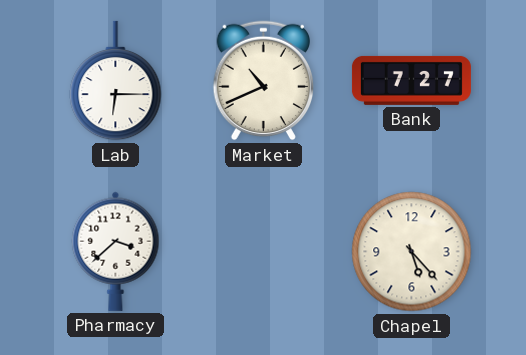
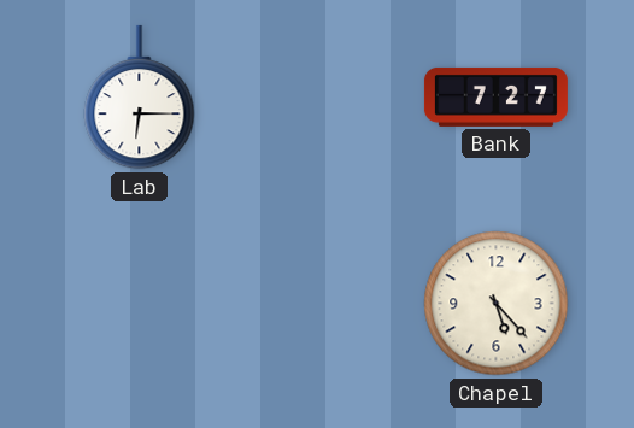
Market: 10:41 -> none
Pharmacy: 3:38 -> none
